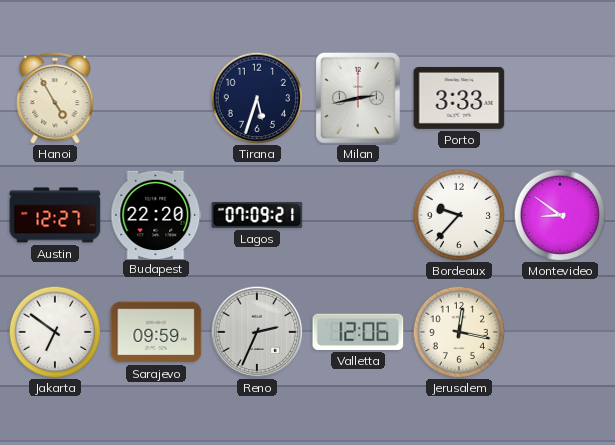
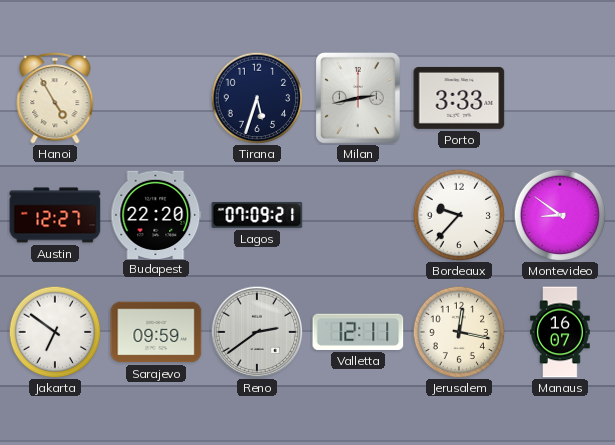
Reno: 2:34 -> 2:39
Valletta: 12:06 -> 12:11
Manaus: none -> 16:07
